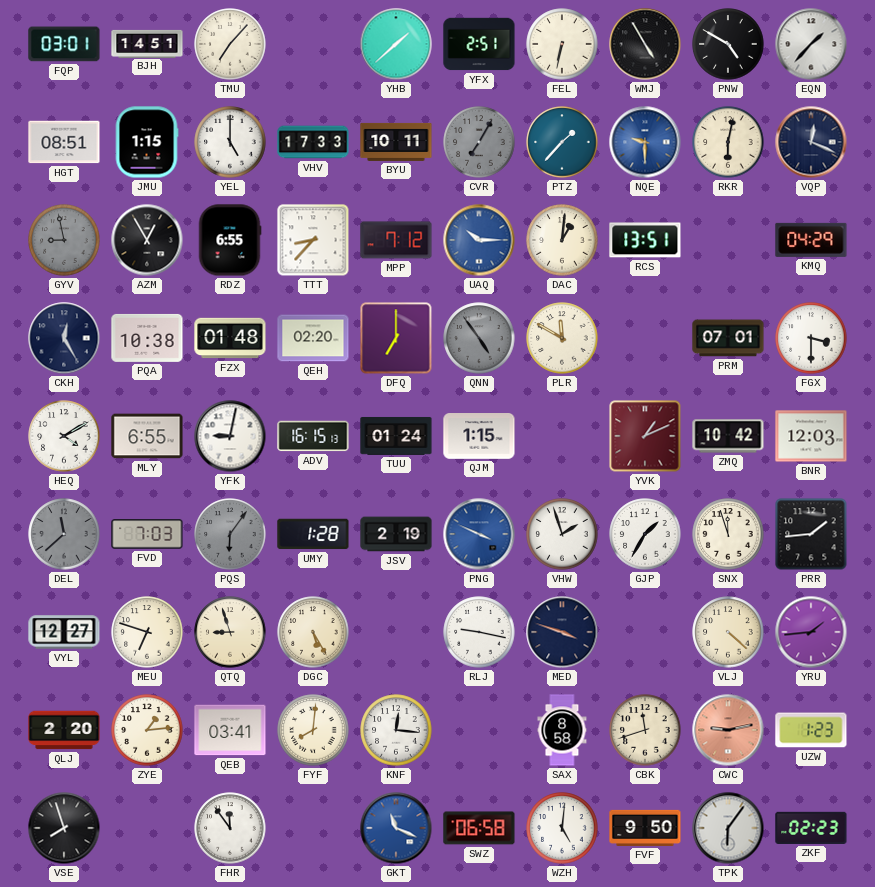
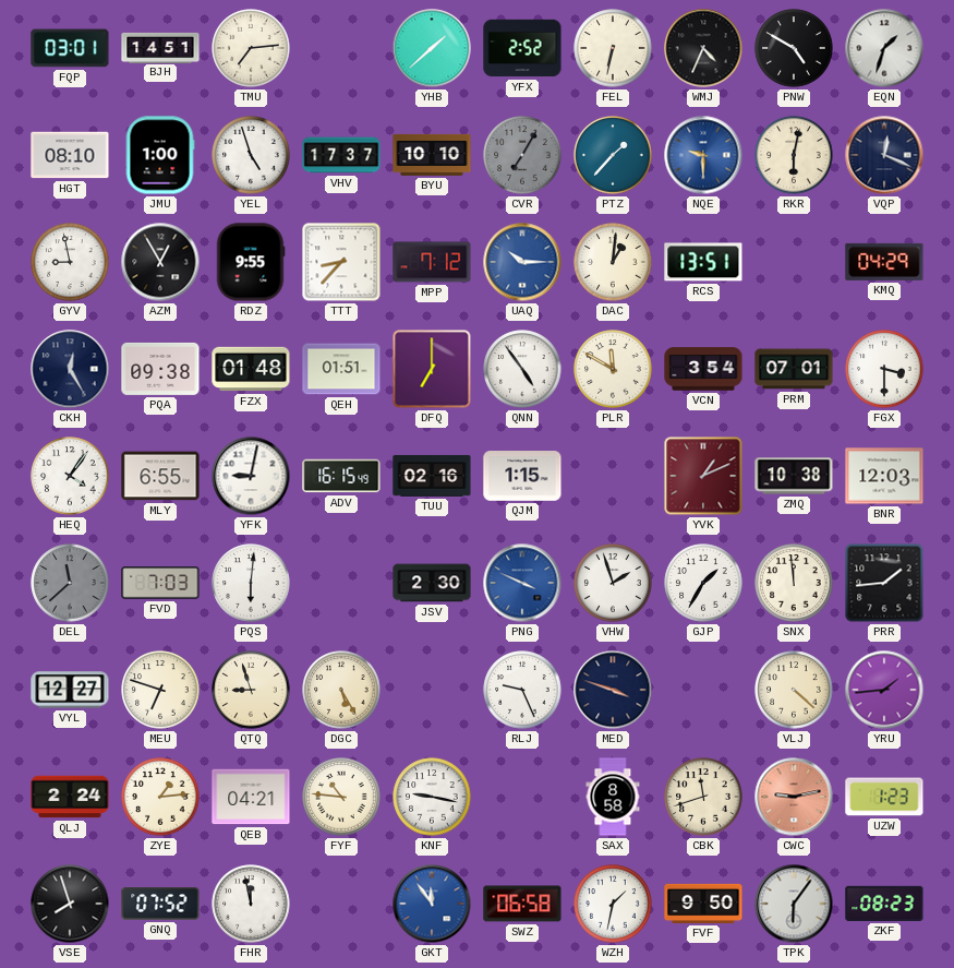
TMU: 7:07 -> 7:14
YFX: 2:51 -> 2:52
WMJ: 4:55 -> 4:34
EQN: 1:37 -> 1:33
HGT: 08:51 -> 08:10
JMU: 1:15 -> 1:00
YEL: 5:00 -> 4:57
VHV: 17:33 -> 17:37
BYU: 10:11 -> 10:10
GYV dial: grey -> white
RDZ: 6:55 -> 9:55
PQA: 10:38 -> 09:38
QEH: 02:20 -> 01:51
QNN dial: grey -> white
VCN: none -> 3:54
HEQ: 4:10 -> 4:06
ADV: 16:15:13 -> 16:15:49
TUU: 01:24 -> 02:16
ZMQ: 10:42 -> 10:38
PQS: 6:06 -> 6:01
PQS dial: grey -> white
UMY: 1:28 -> none
JSV: 2:19 -> 2:30
SNX: 11:57 -> 11:59
RLJ: 9:17 -> 9:26
QLJ: 2:20 -> 2:24
QEB: 03:41 -> 04:21
FYF: 8:01 -> 10:46
KNF: 12:16 -> 9:17
GNQ: none -> 07:52
FHR: 11:54 -> 11:58
GKT: 11:19 -> 11:54
WZH: 5:01 -> 1:32
ZKF: 02:23 -> 08:23
